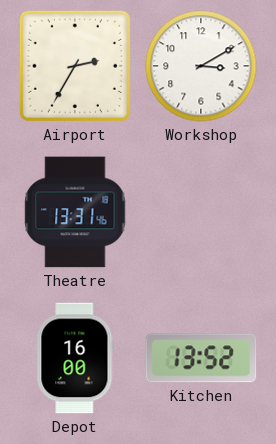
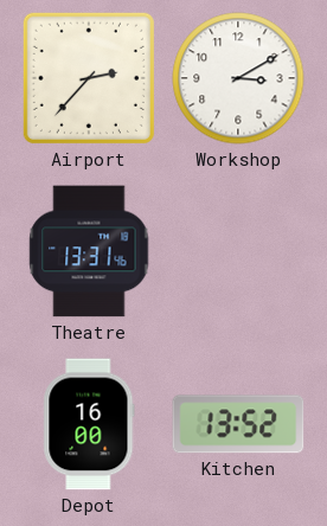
Airport: 2:35 -> 2:37
